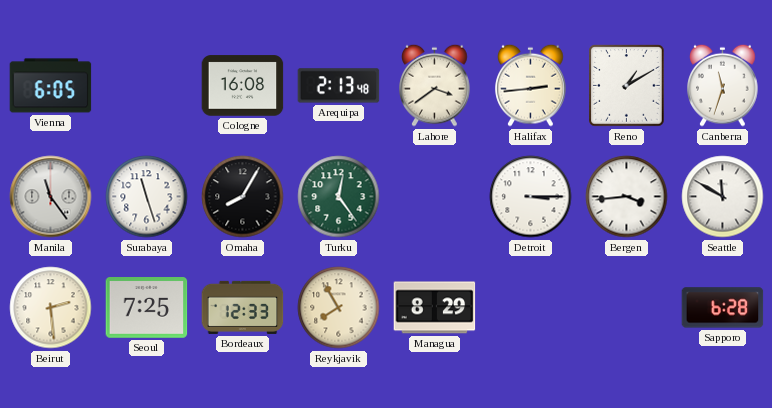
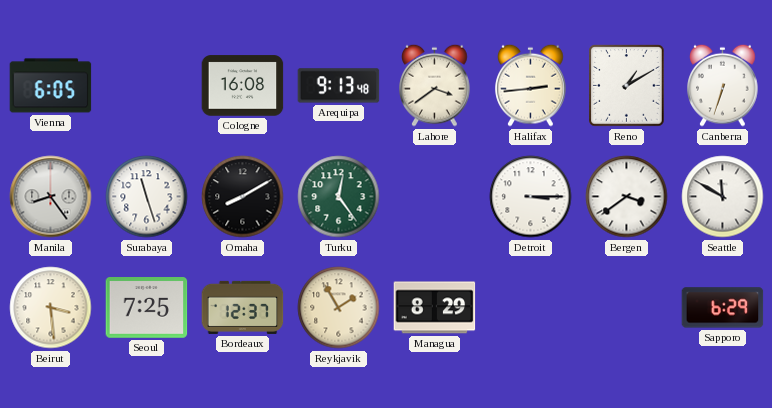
Arequipa: 2:13 -> 9:13
Canberra: 11:33 -> 6:33
Manila: 11:24 -> 8:24
Omaha: 8:05 -> 8:10
Bergen: 3:44 -> 3:39
Beirut: 2:29 -> 3:29
Bordeaux: 12:33 -> 12:37
Reykjavik: 7:55 -> 1:55
Sapporo: 6:28 -> 6:29
